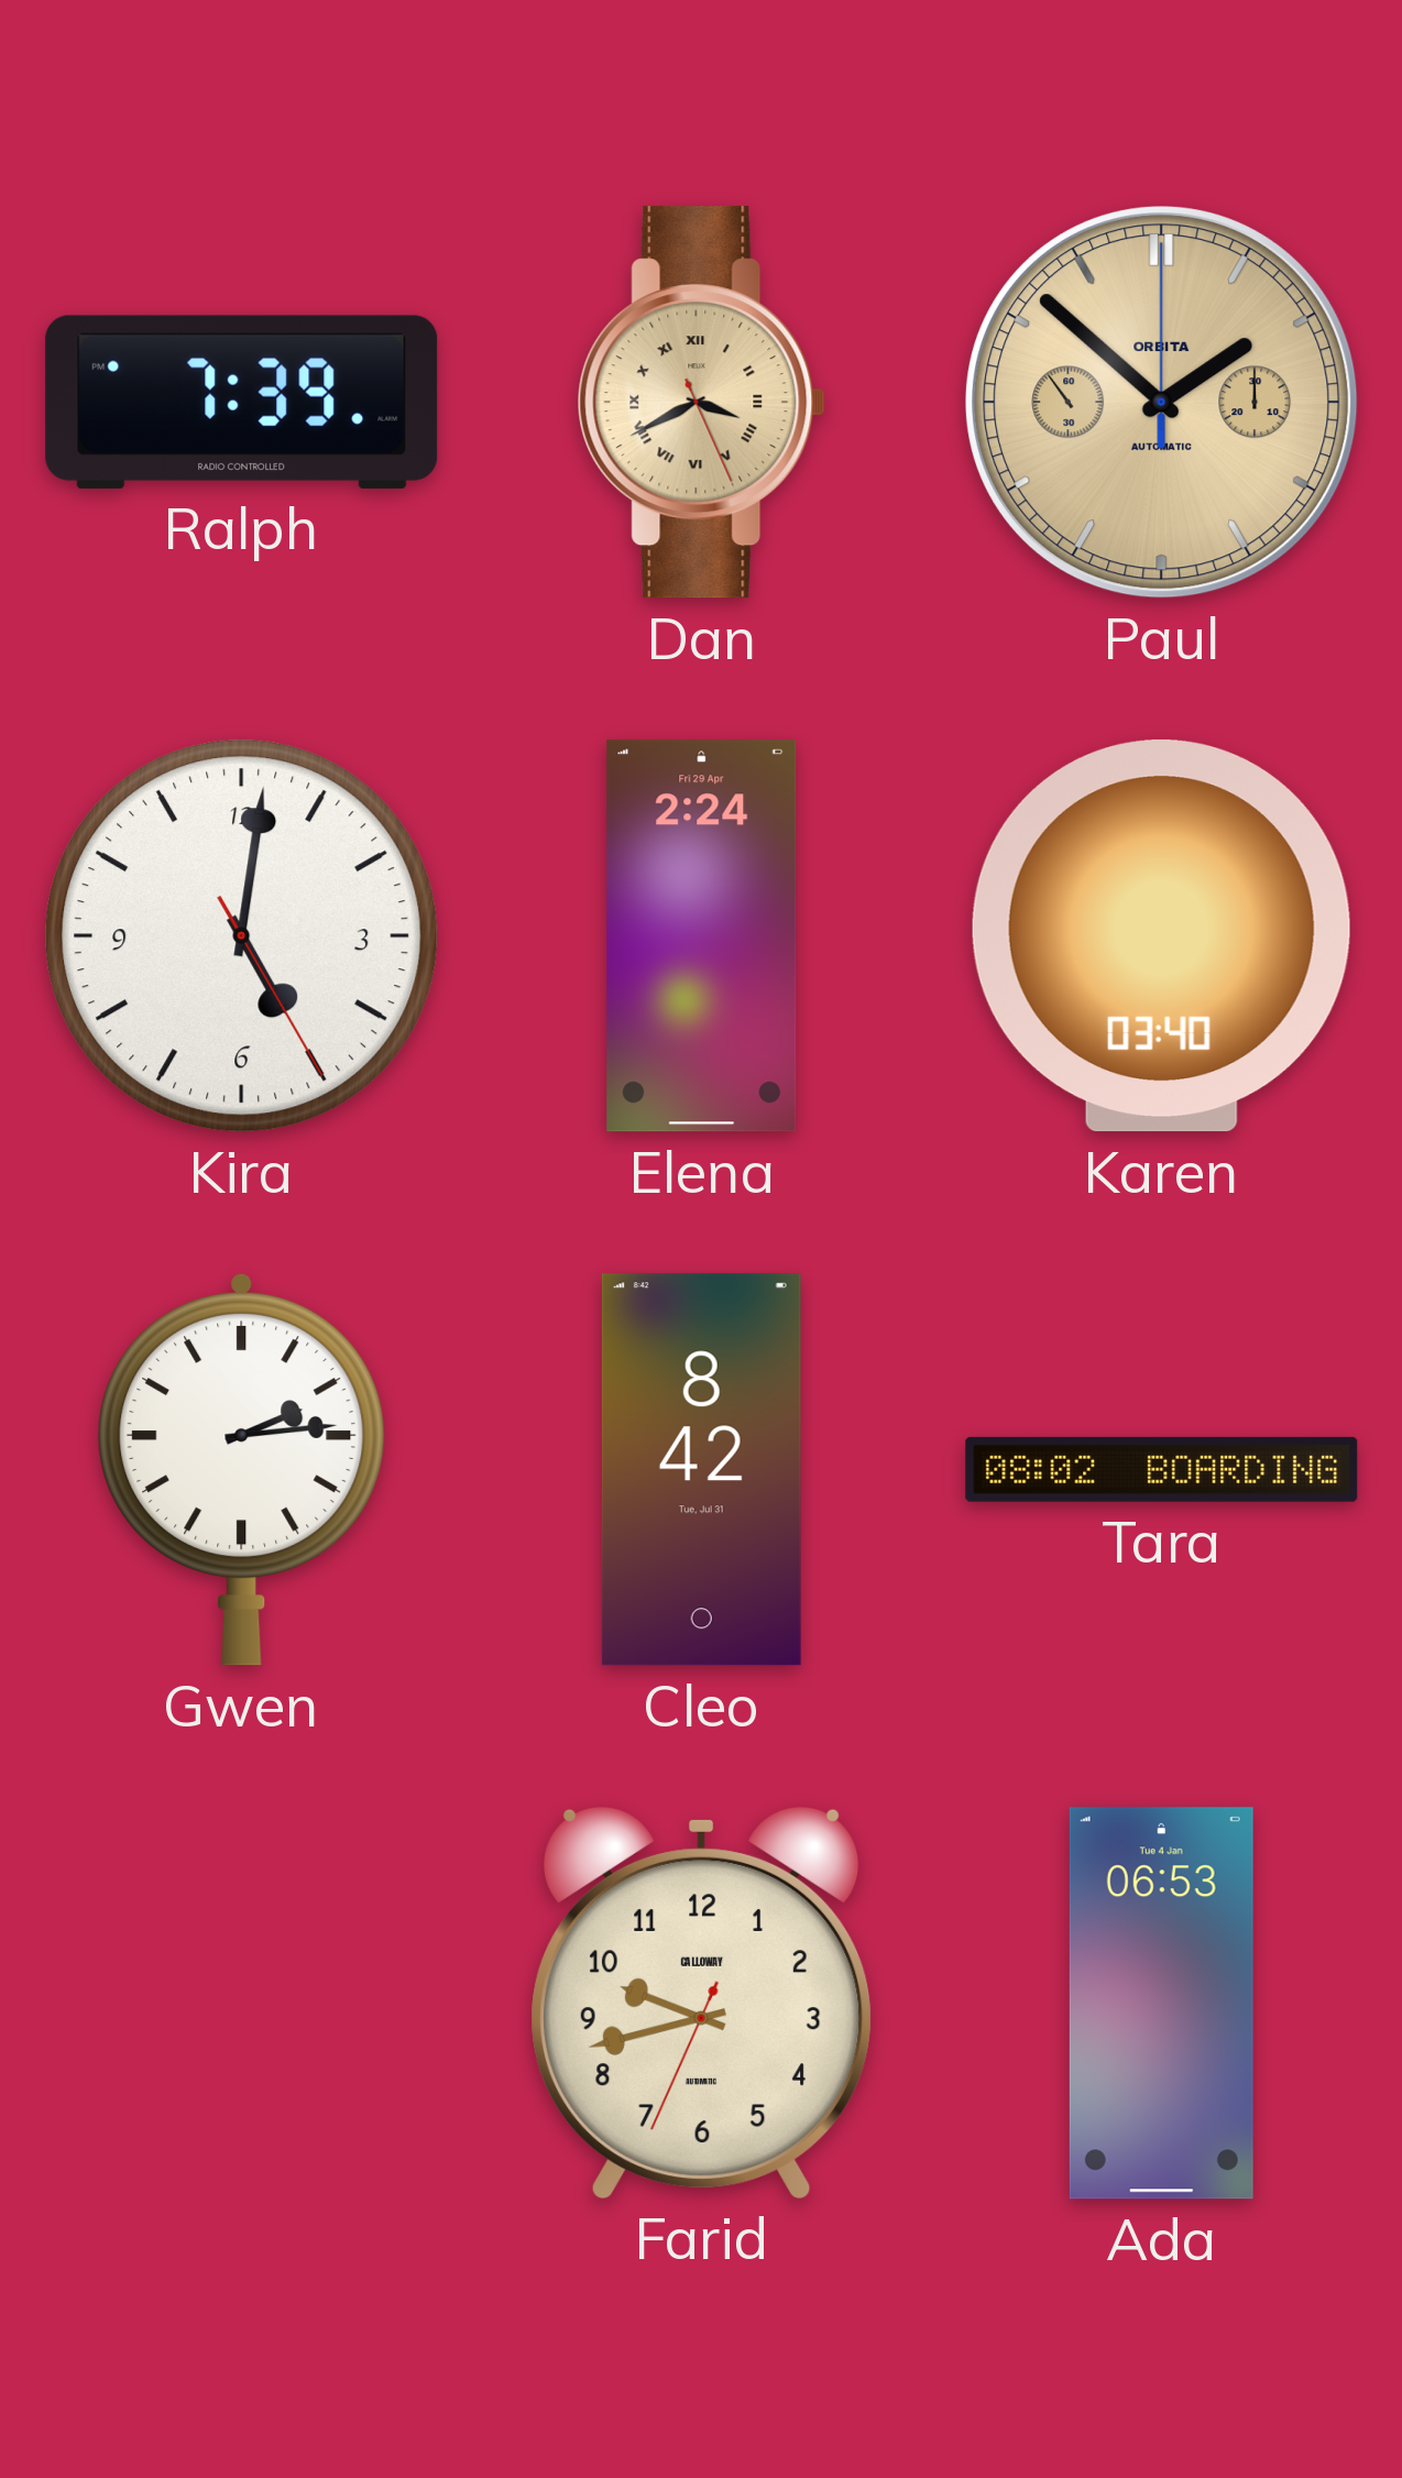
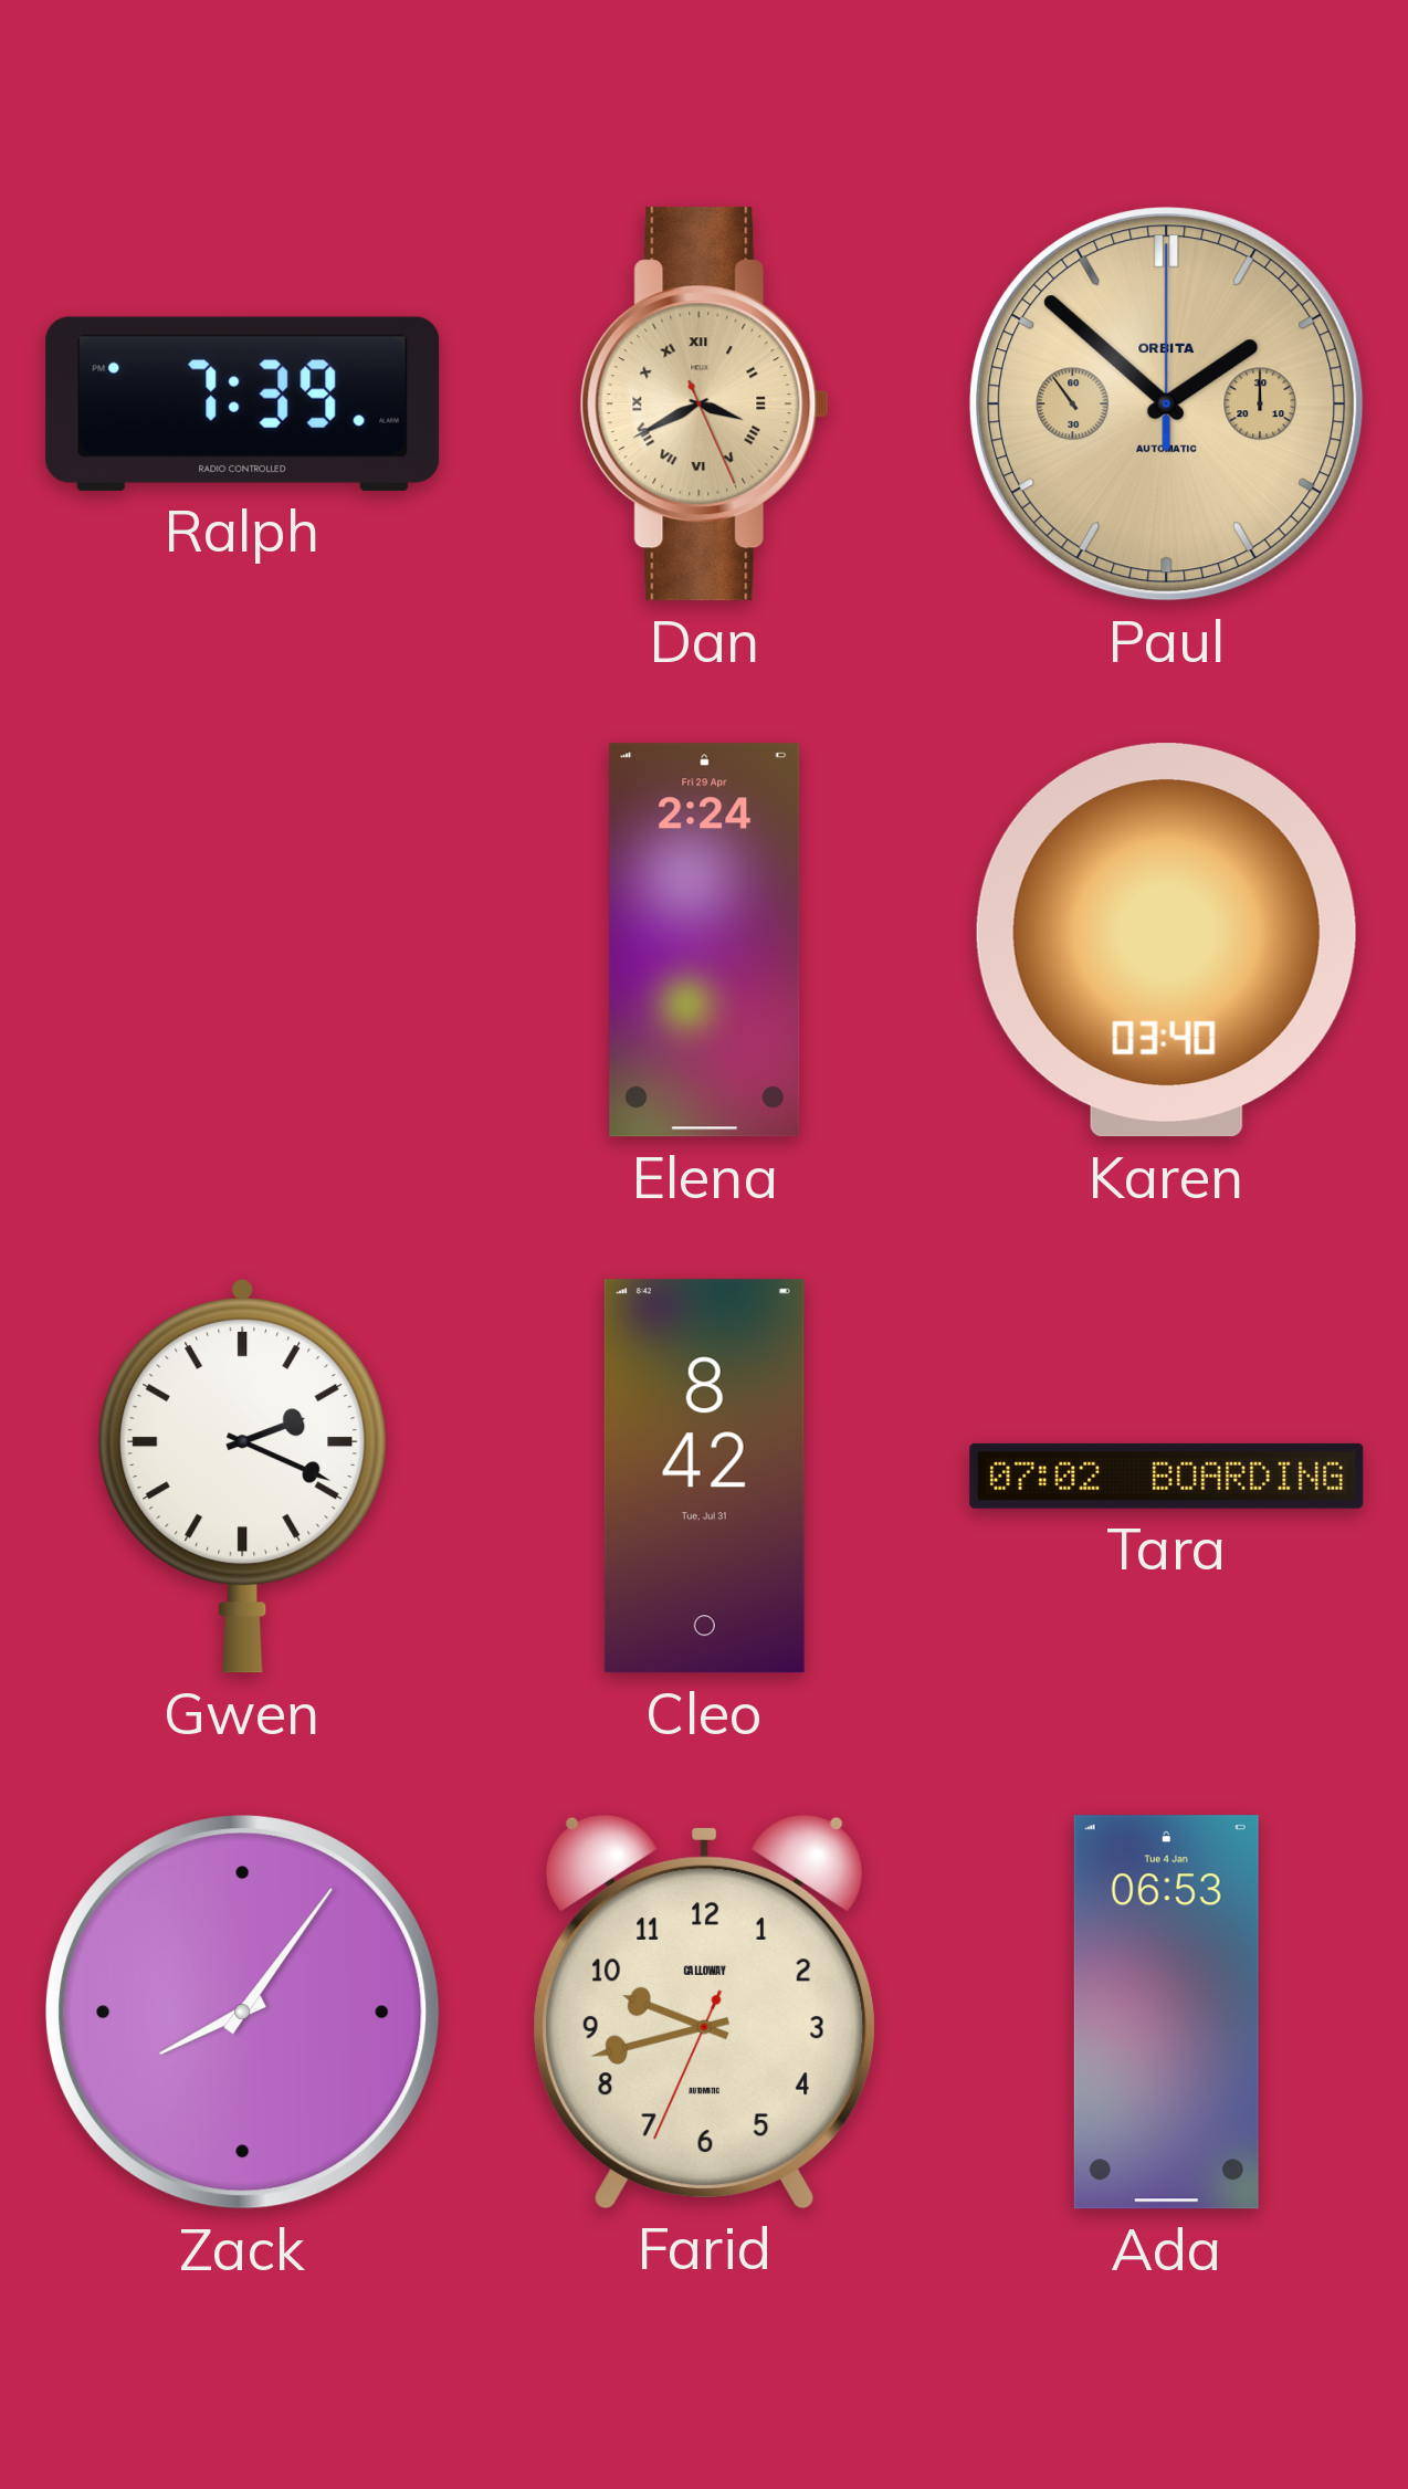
Kira: 5:01 -> none
Gwen: 2:14 -> 2:19
Tara: 08:02 -> 07:02
Zack: none -> 8:06
